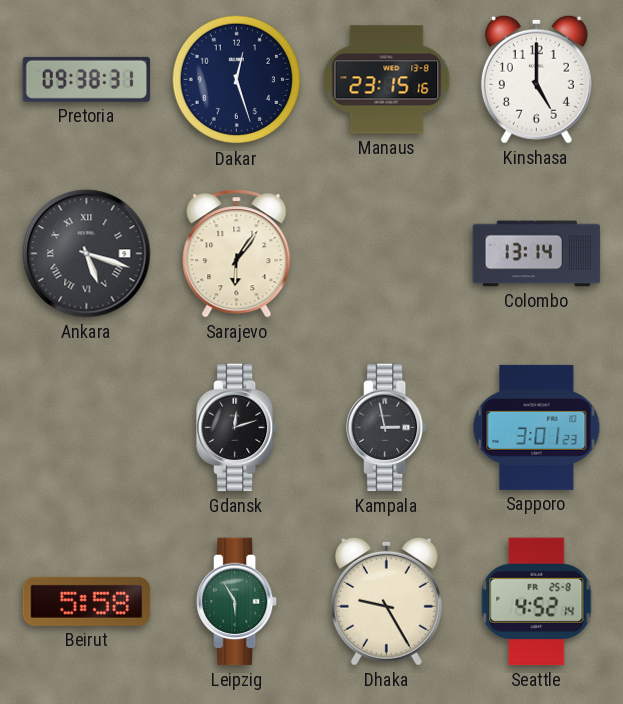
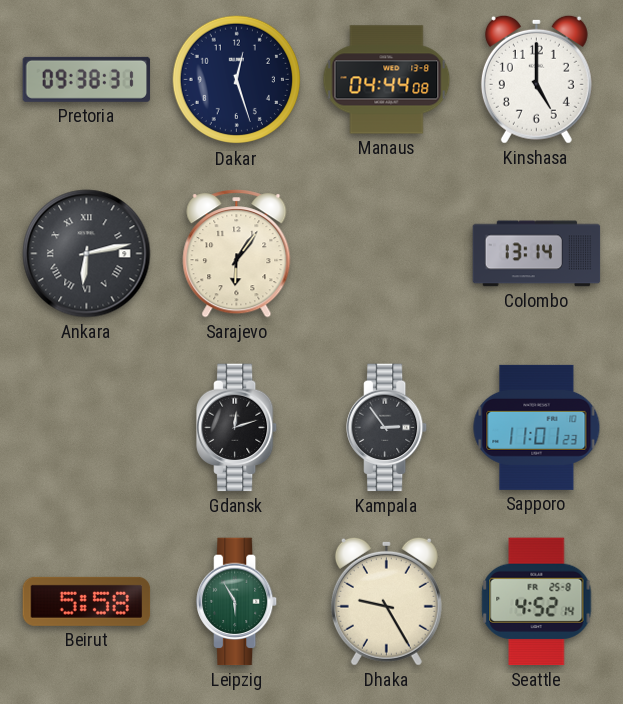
Manaus: 23:15 -> 04:44
Ankara: 5:18 -> 6:13
Kampala: 2:58 -> 2:54
Sapporo: 3:01 -> 11:01
